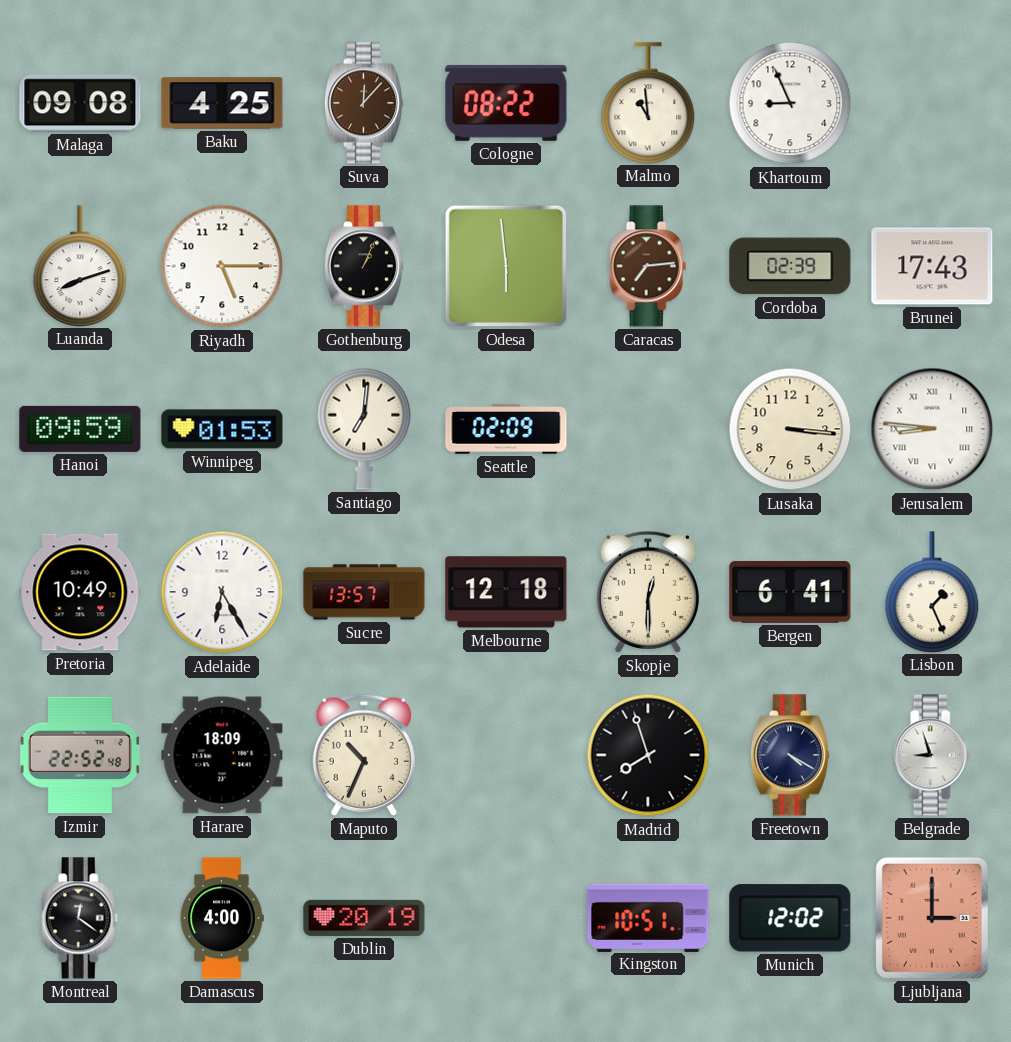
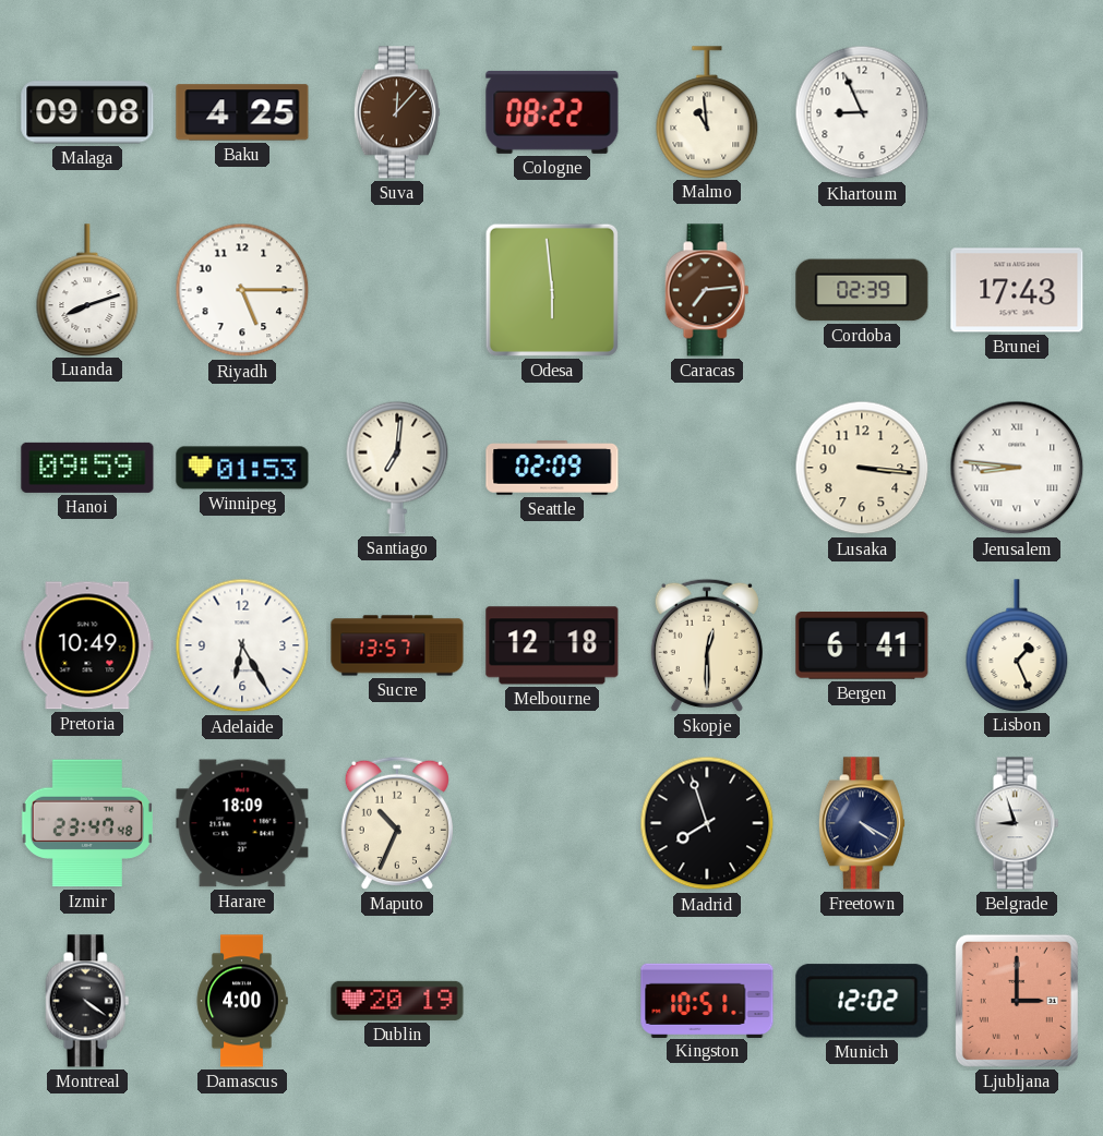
Gothenburg: 1:04 -> none
Izmir: 22:52 -> 23:47
Montreal: 12:21 -> 4:21
